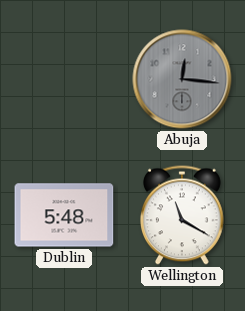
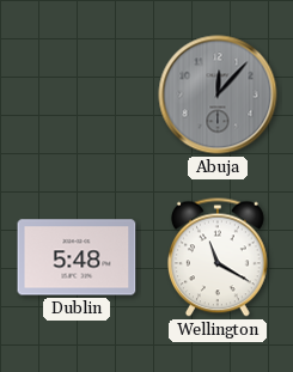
Abuja: 12:16 -> 12:07
